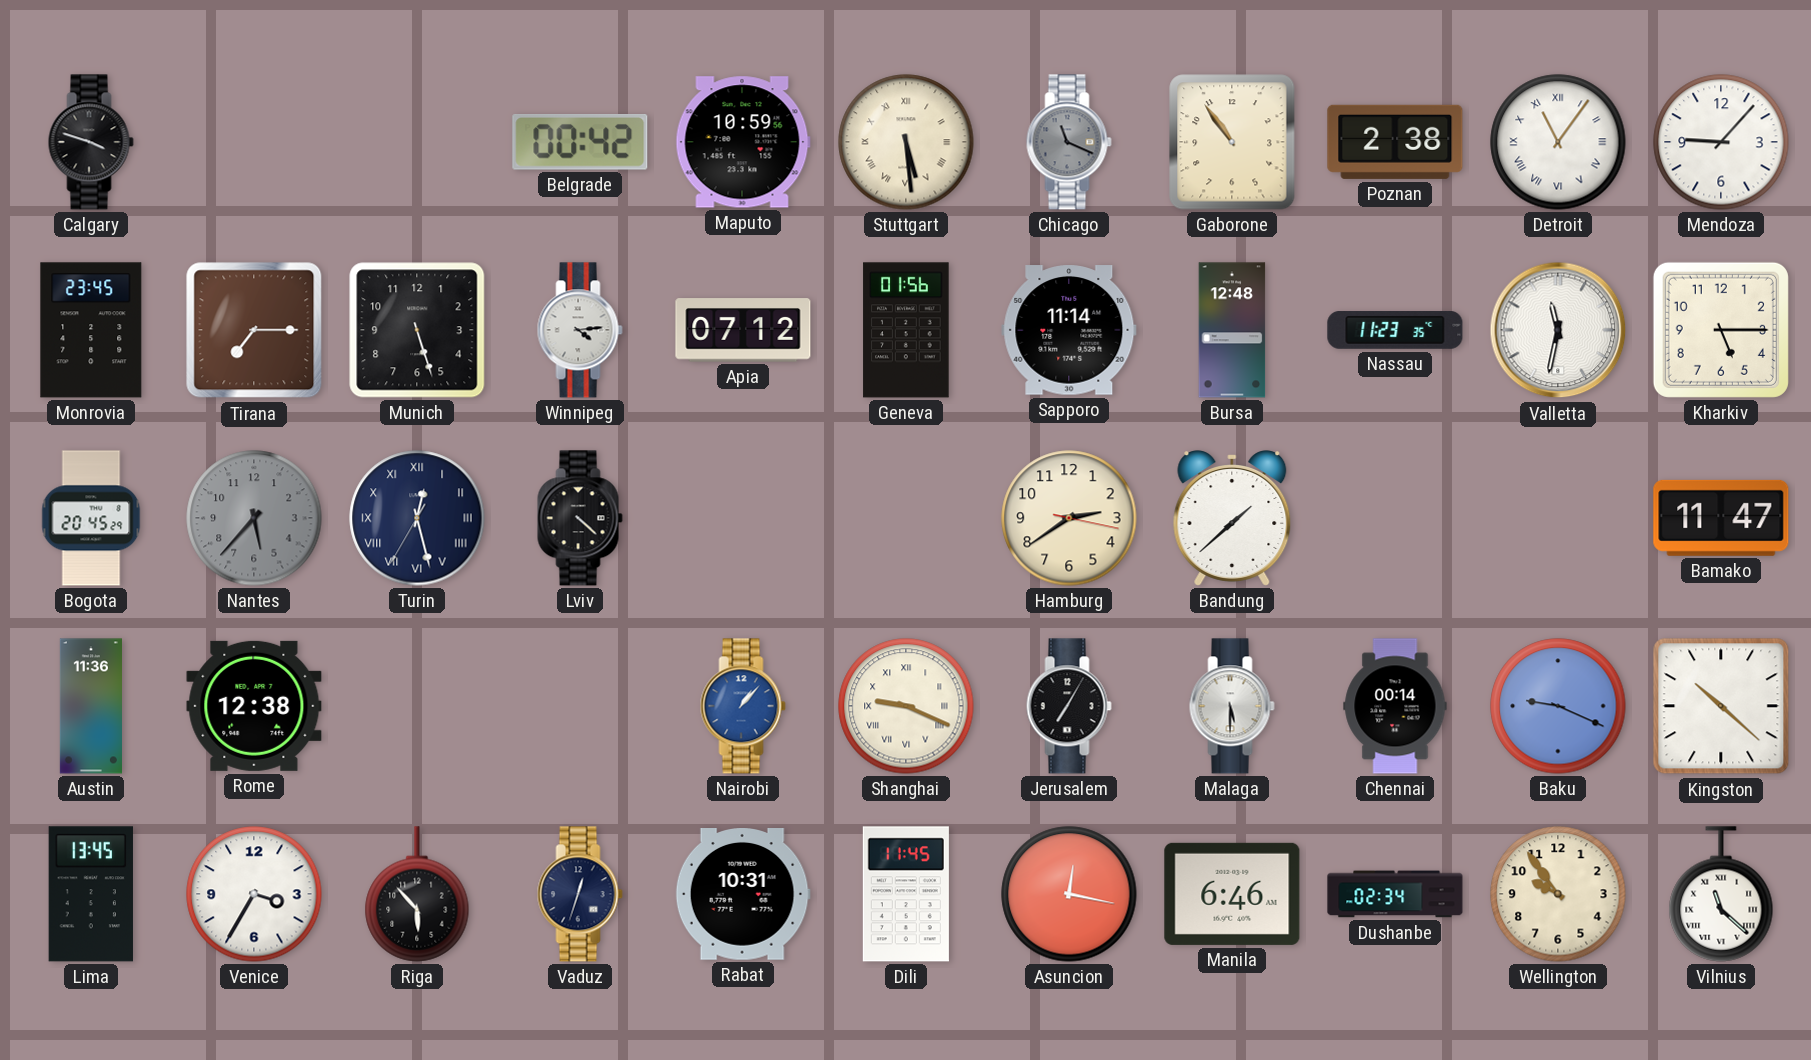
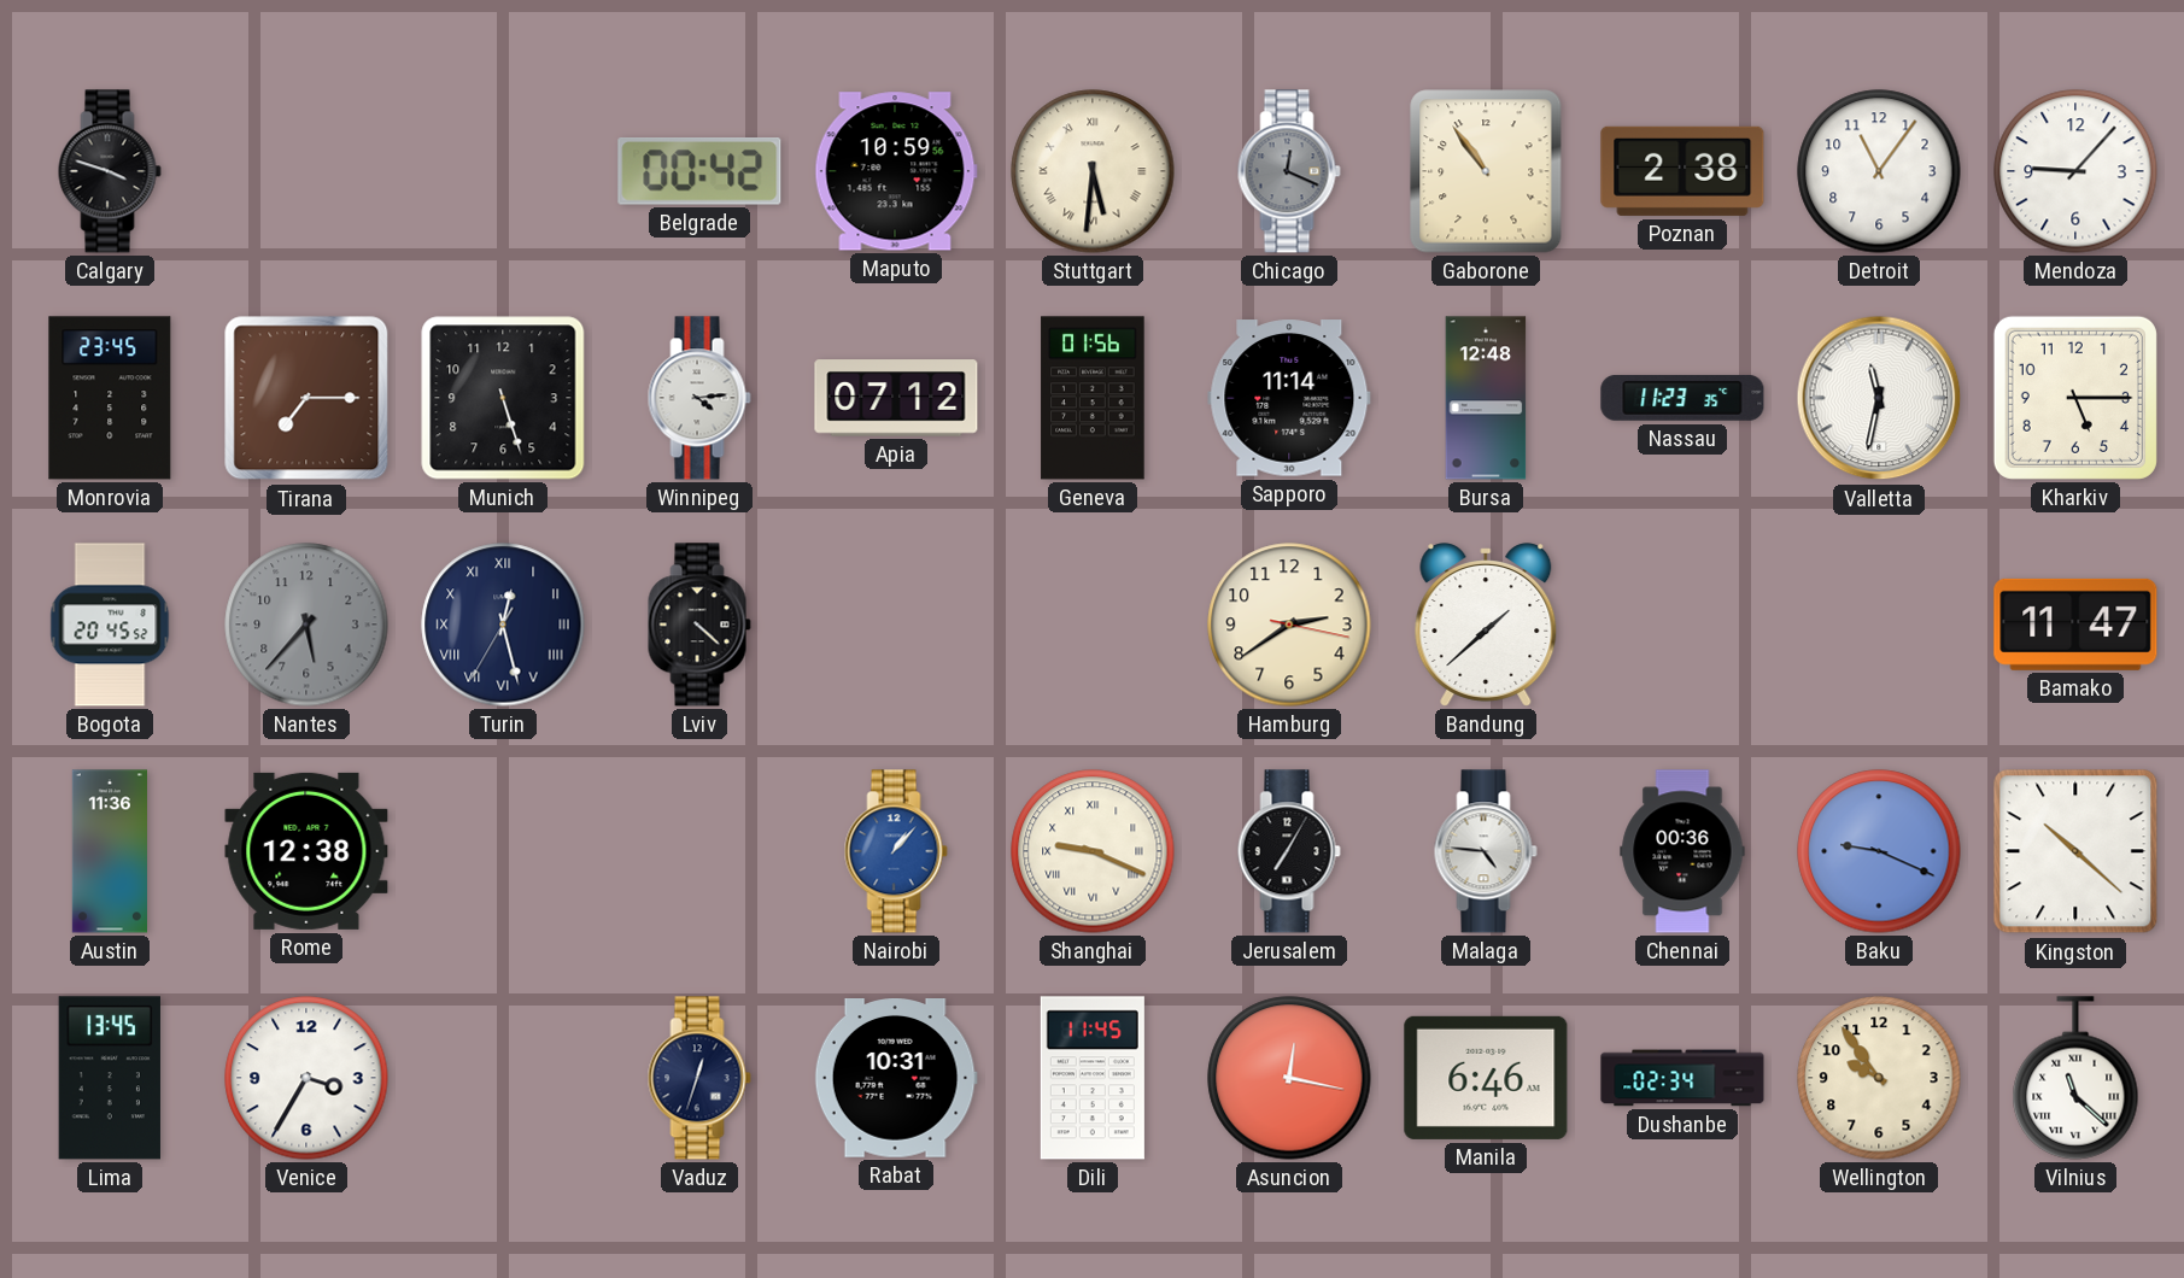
Stuttgart: 5:29 -> 5:31
Chicago: 11:19 -> 12:19
Detroit numerals: Roman -> Arabic
Bogota: 20:45:29 -> 20:45:52
Malaga: 5:30 -> 4:46
Chennai: 00:14 -> 00:36
Riga: 5:53 -> none
